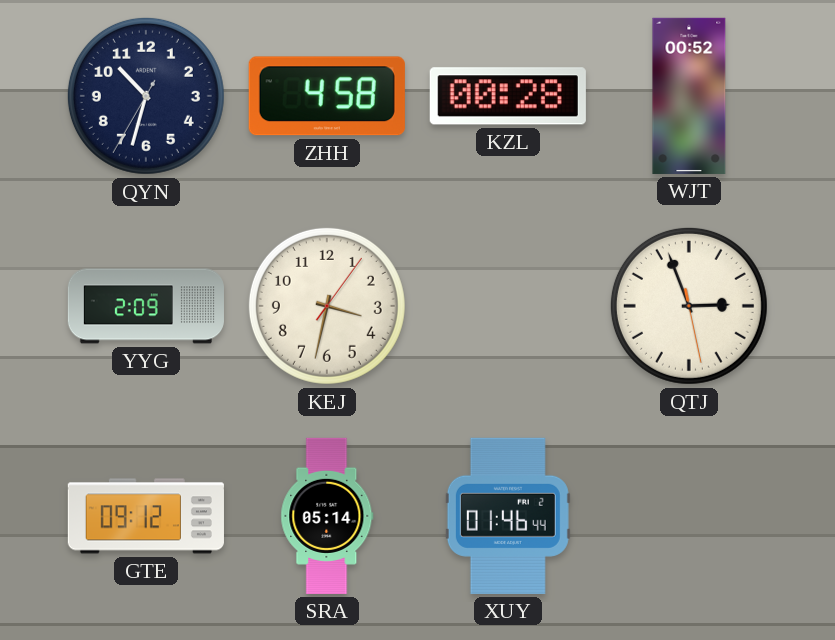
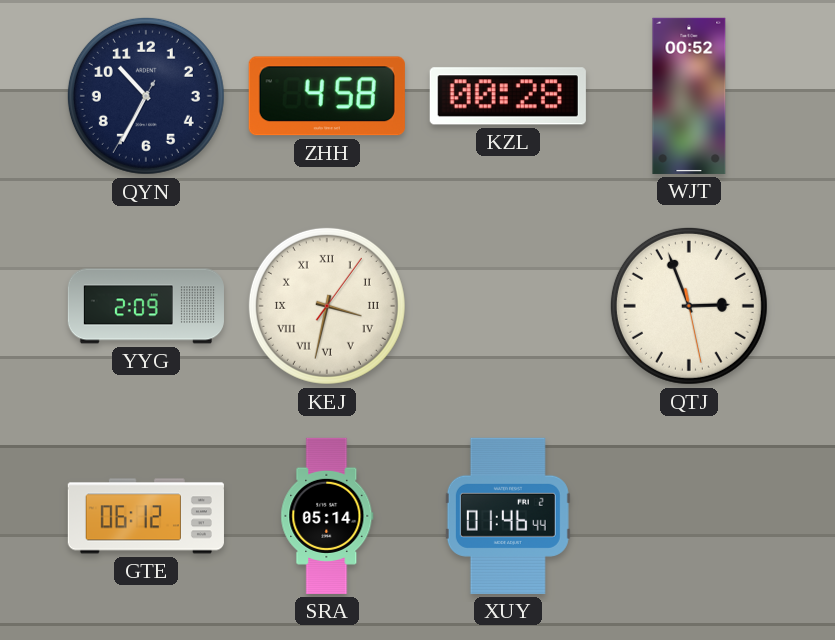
QYN: 10:32 -> 10:34
KEJ numerals: Arabic -> Roman
GTE: 09:12 -> 06:12
